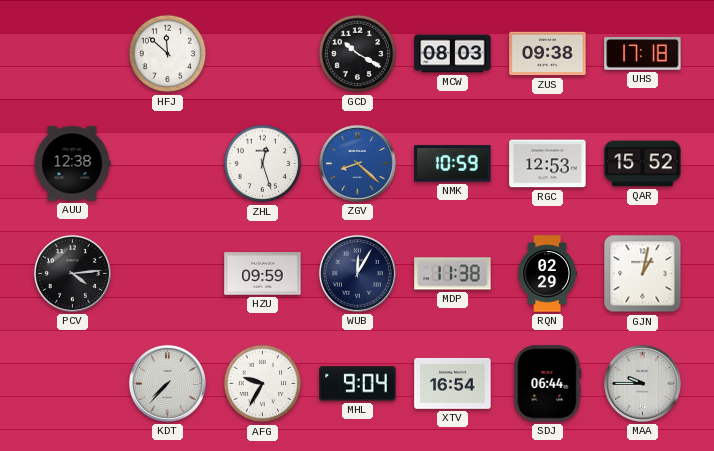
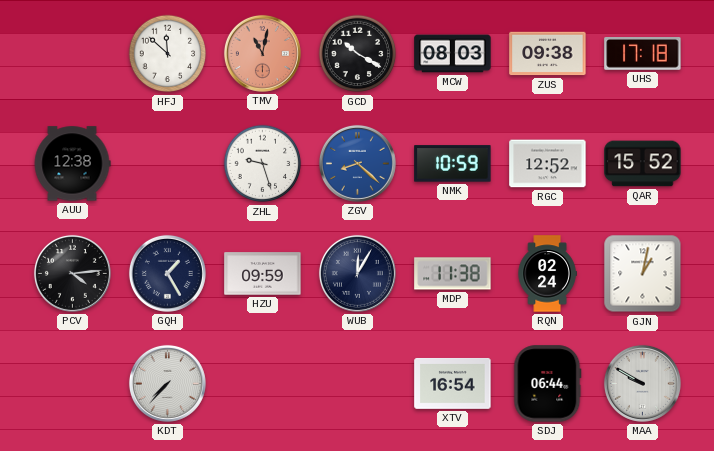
TMV: none -> 11:02
ZHL: 12:27 -> 9:27
RGC: 12:53 -> 12:52
GQH: none -> 1:25
RQN: 02:29 -> 02:24
AFG: 9:35 -> none
MHL: 9:04 -> none
MAA: 9:45 -> 9:50
